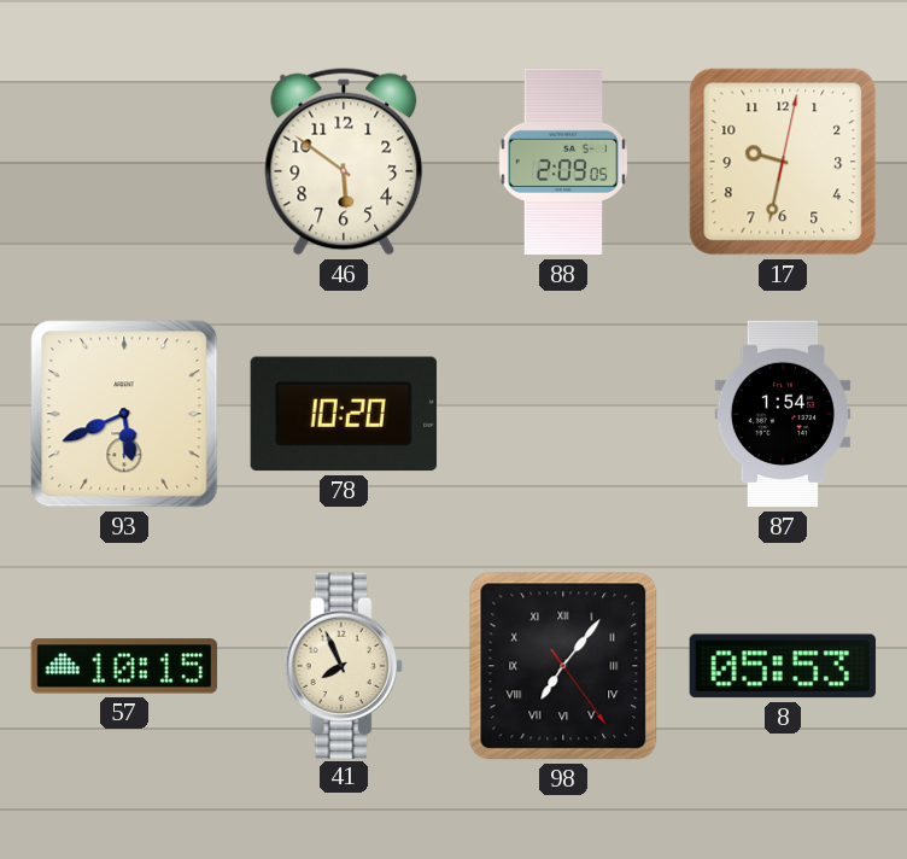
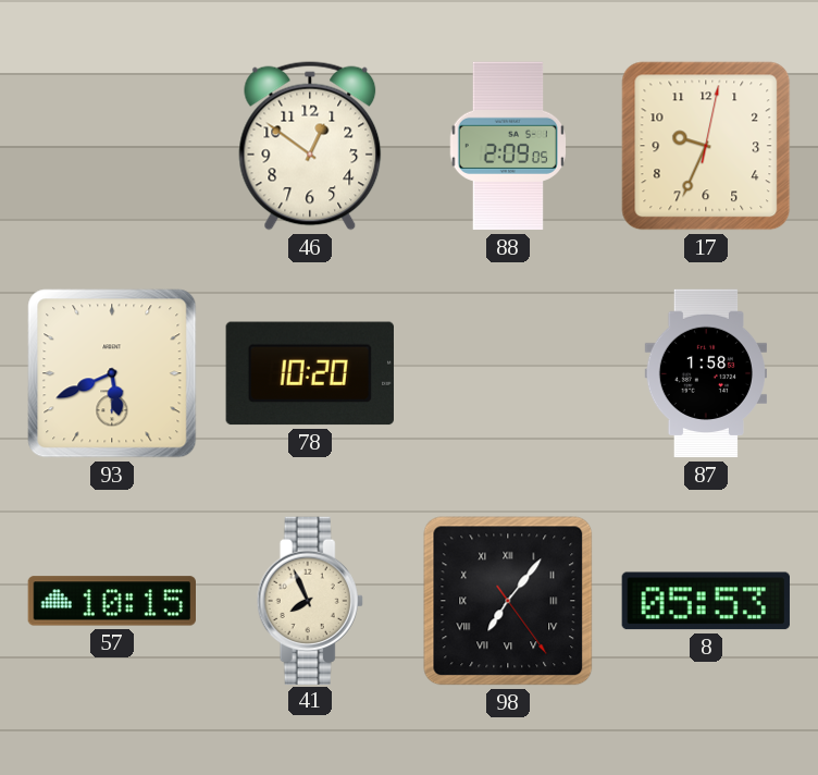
46: 5:51 -> 12:51
17: 9:32 -> 9:34
87: 1:54 -> 1:58
